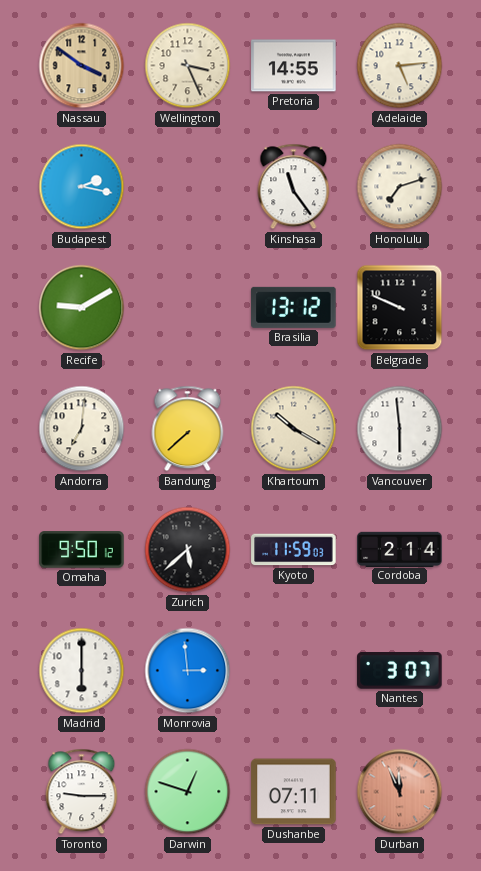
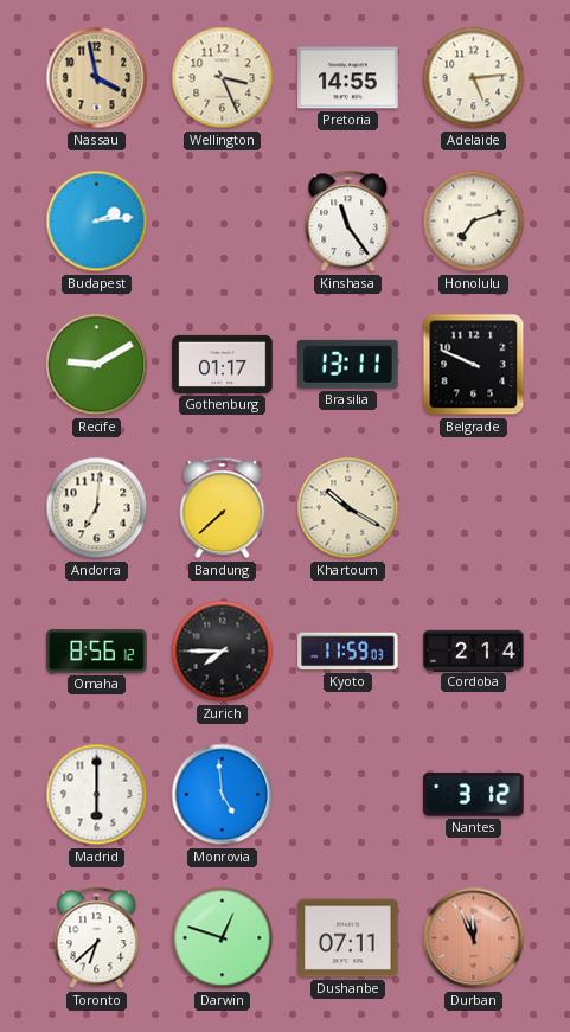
Nassau: 3:51 -> 3:58
Budapest: 2:17 -> 2:14
Gothenburg: none -> 01:17
Brasilia: 13:12 -> 13:11
Vancouver: 5:59 -> none
Omaha: 9:50 -> 8:56
Zurich: 5:38 -> 7:45
Monrovia: 2:59 -> 4:59
Nantes: 3:07 -> 3:12
Toronto: 9:15 -> 6:38
